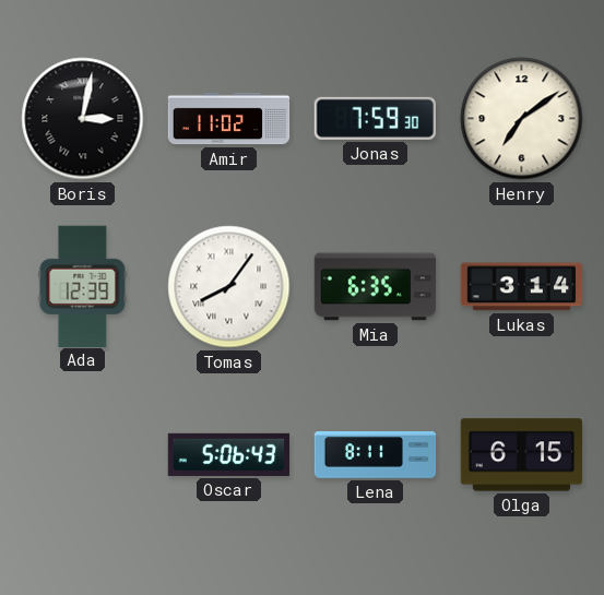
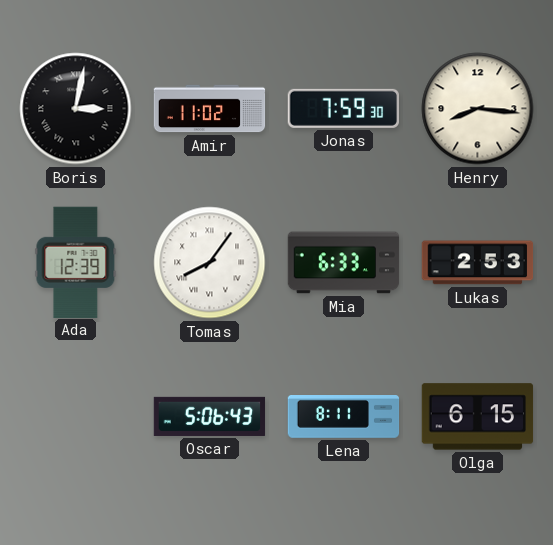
Henry: 7:09 -> 8:16
Mia: 6:35 -> 6:33
Lukas: 3:14 -> 2:53
